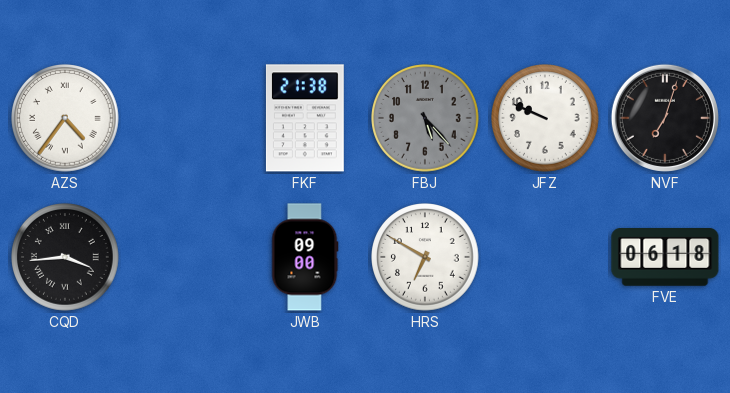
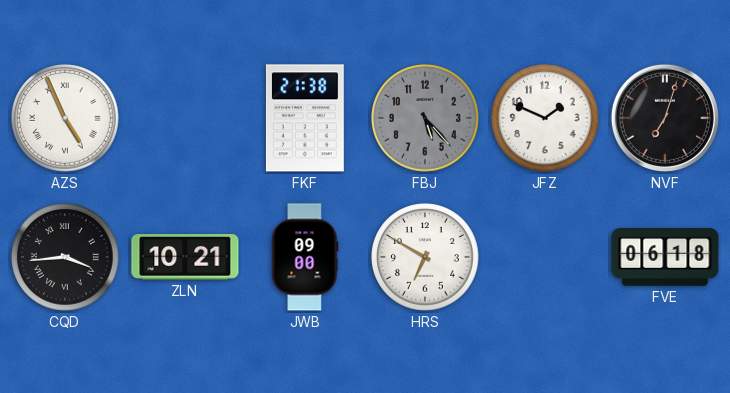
AZS: 4:36 -> 4:56
JFZ: 9:49 -> 1:49
ZLN: none -> 10:21
